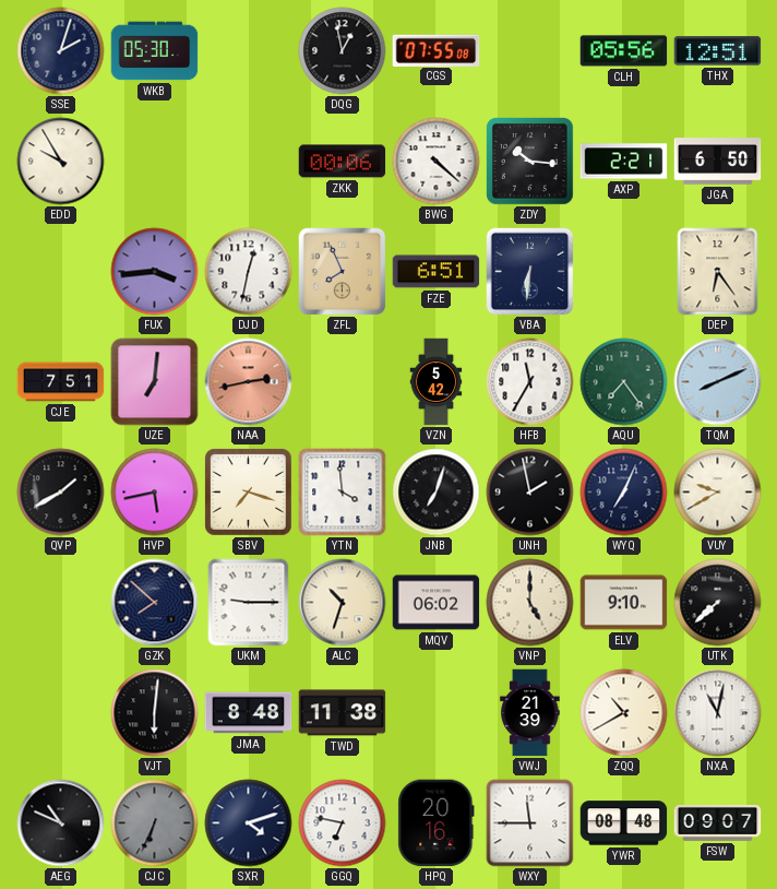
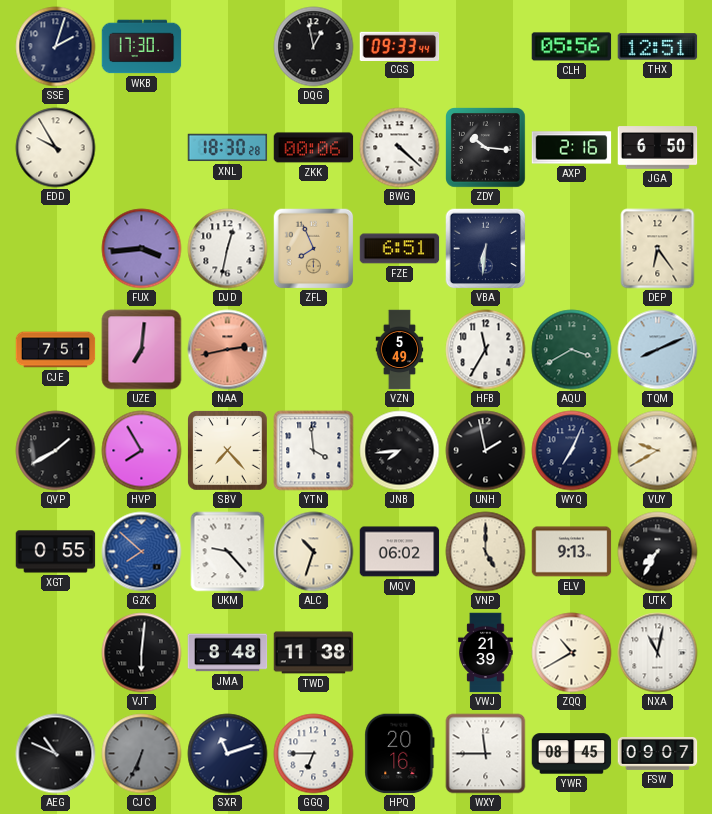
WKB: 05:30 -> 17:30
CGS: 07:55 -> 09:33
XNL: none -> 18:30
AXP: 2:21 -> 2:16
VZN: 5:42 -> 5:49
AQU: 7:24 -> 3:40
HVP: 5:43 -> 7:55
SBV: 7:18 -> 7:23
JNB: 7:03 -> 7:44
XGT: none -> 0:55
GZK dial: navy -> blue
UKM: 9:15 -> 9:23
ELV: 9:10 -> 9:13
UTK: 7:38 -> 7:35
SXR: 4:12 -> 11:12
GGQ: 6:47 -> 6:45
YWR: 08:48 -> 08:45
